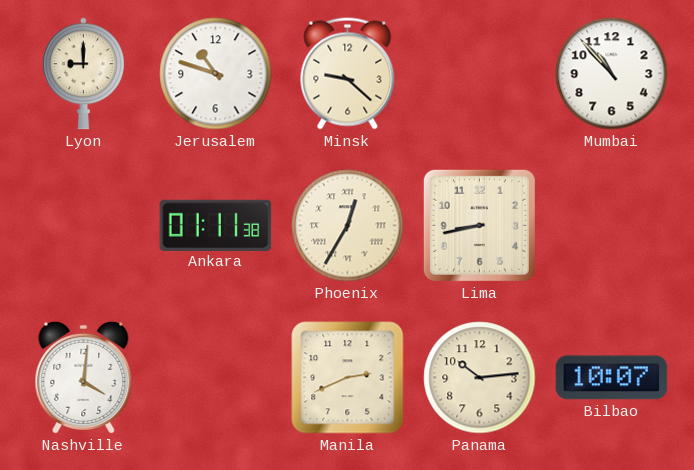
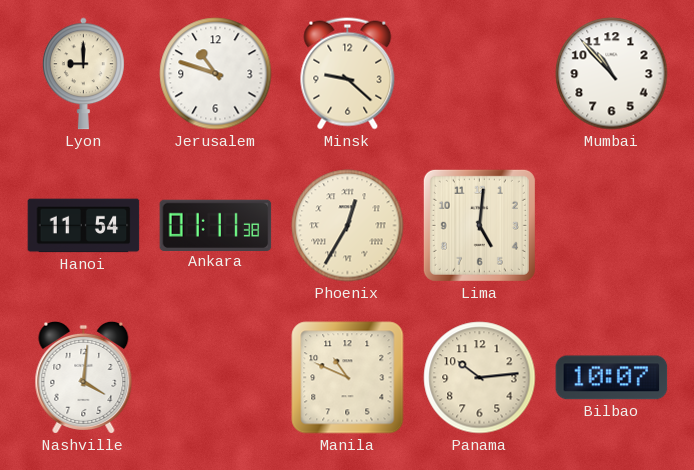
Hanoi: none -> 11:54
Lima: 8:43 -> 5:01
Manila: 2:41 -> 10:49
